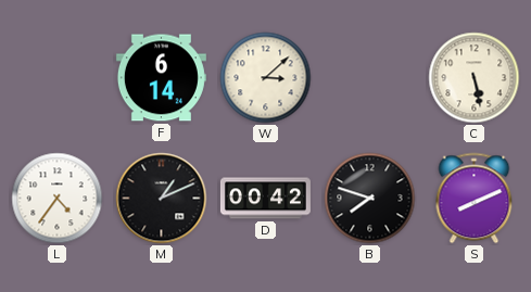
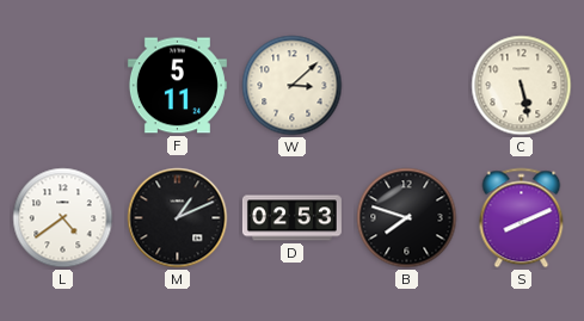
F: 6:14 -> 5:11
L: 4:36 -> 4:39
D: 00:42 -> 02:53
